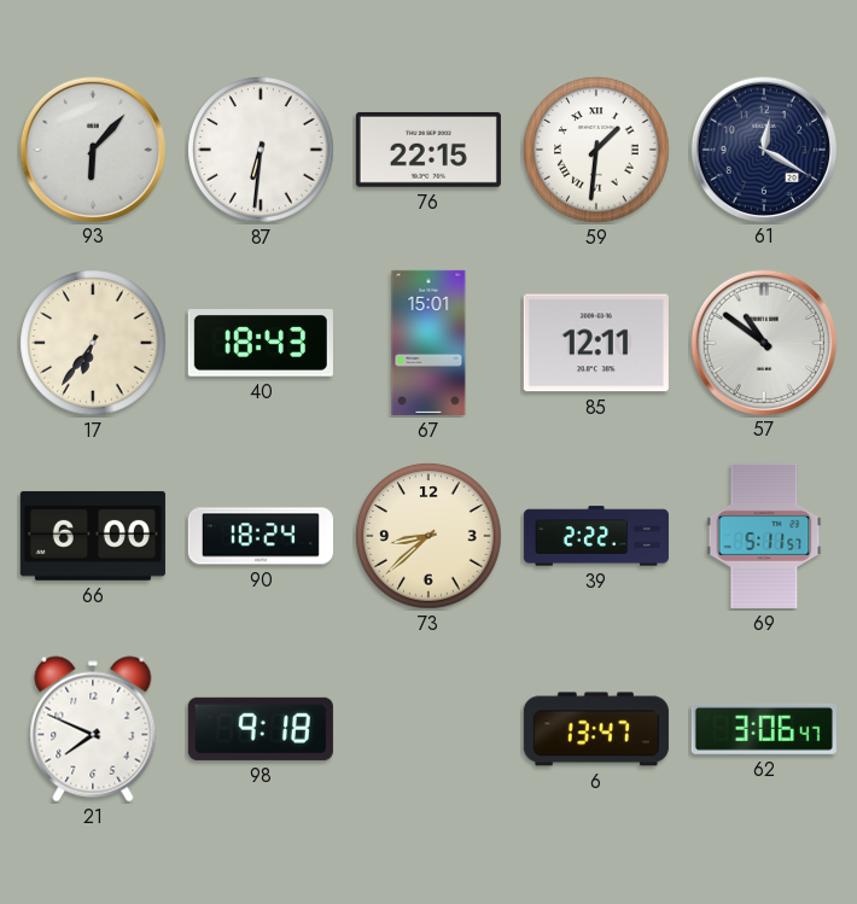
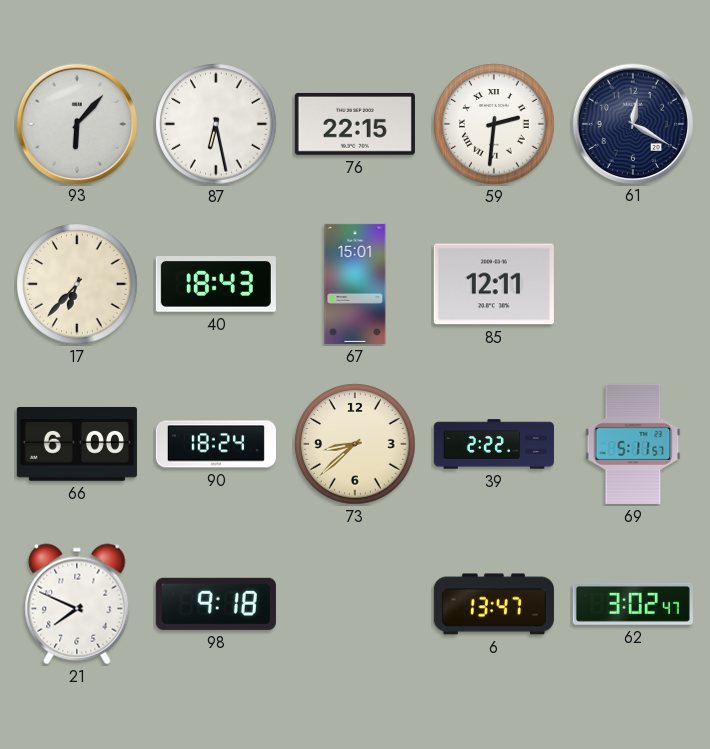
87: 6:31 -> 6:28
59: 1:31 -> 2:31
17: 6:36 -> 6:37
57: 10:51 -> none
62: 3:06 -> 3:02
